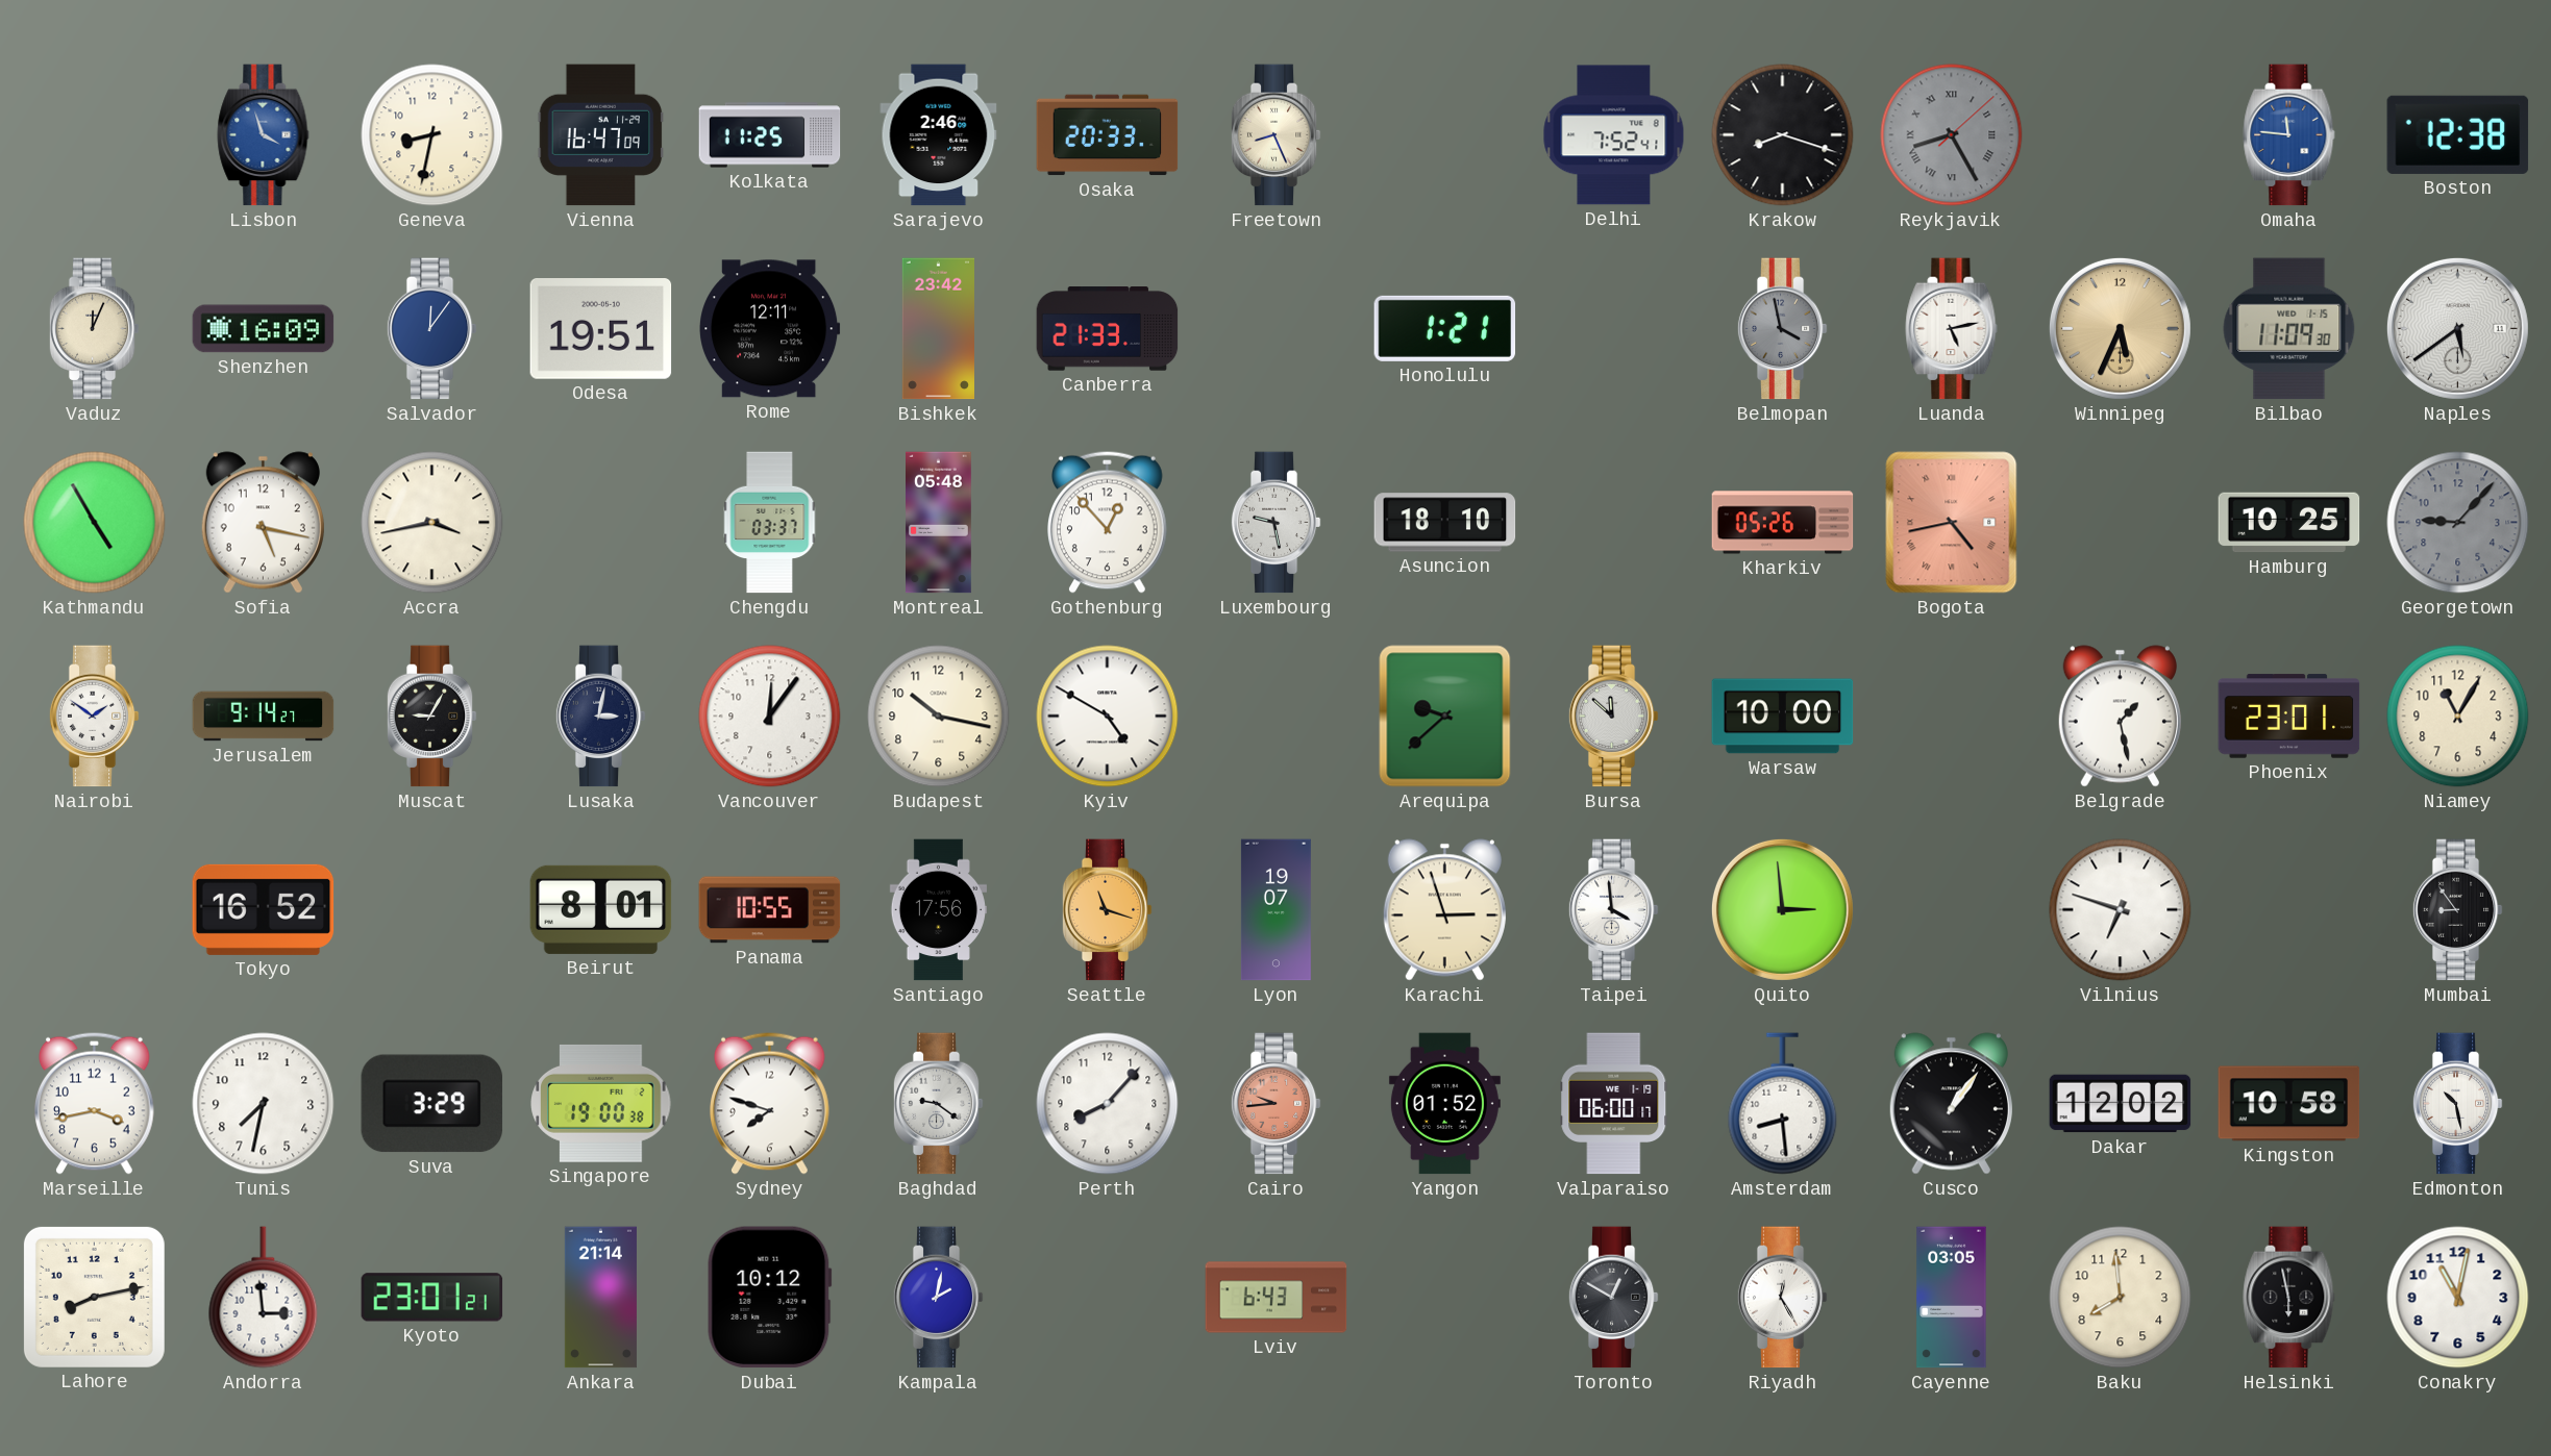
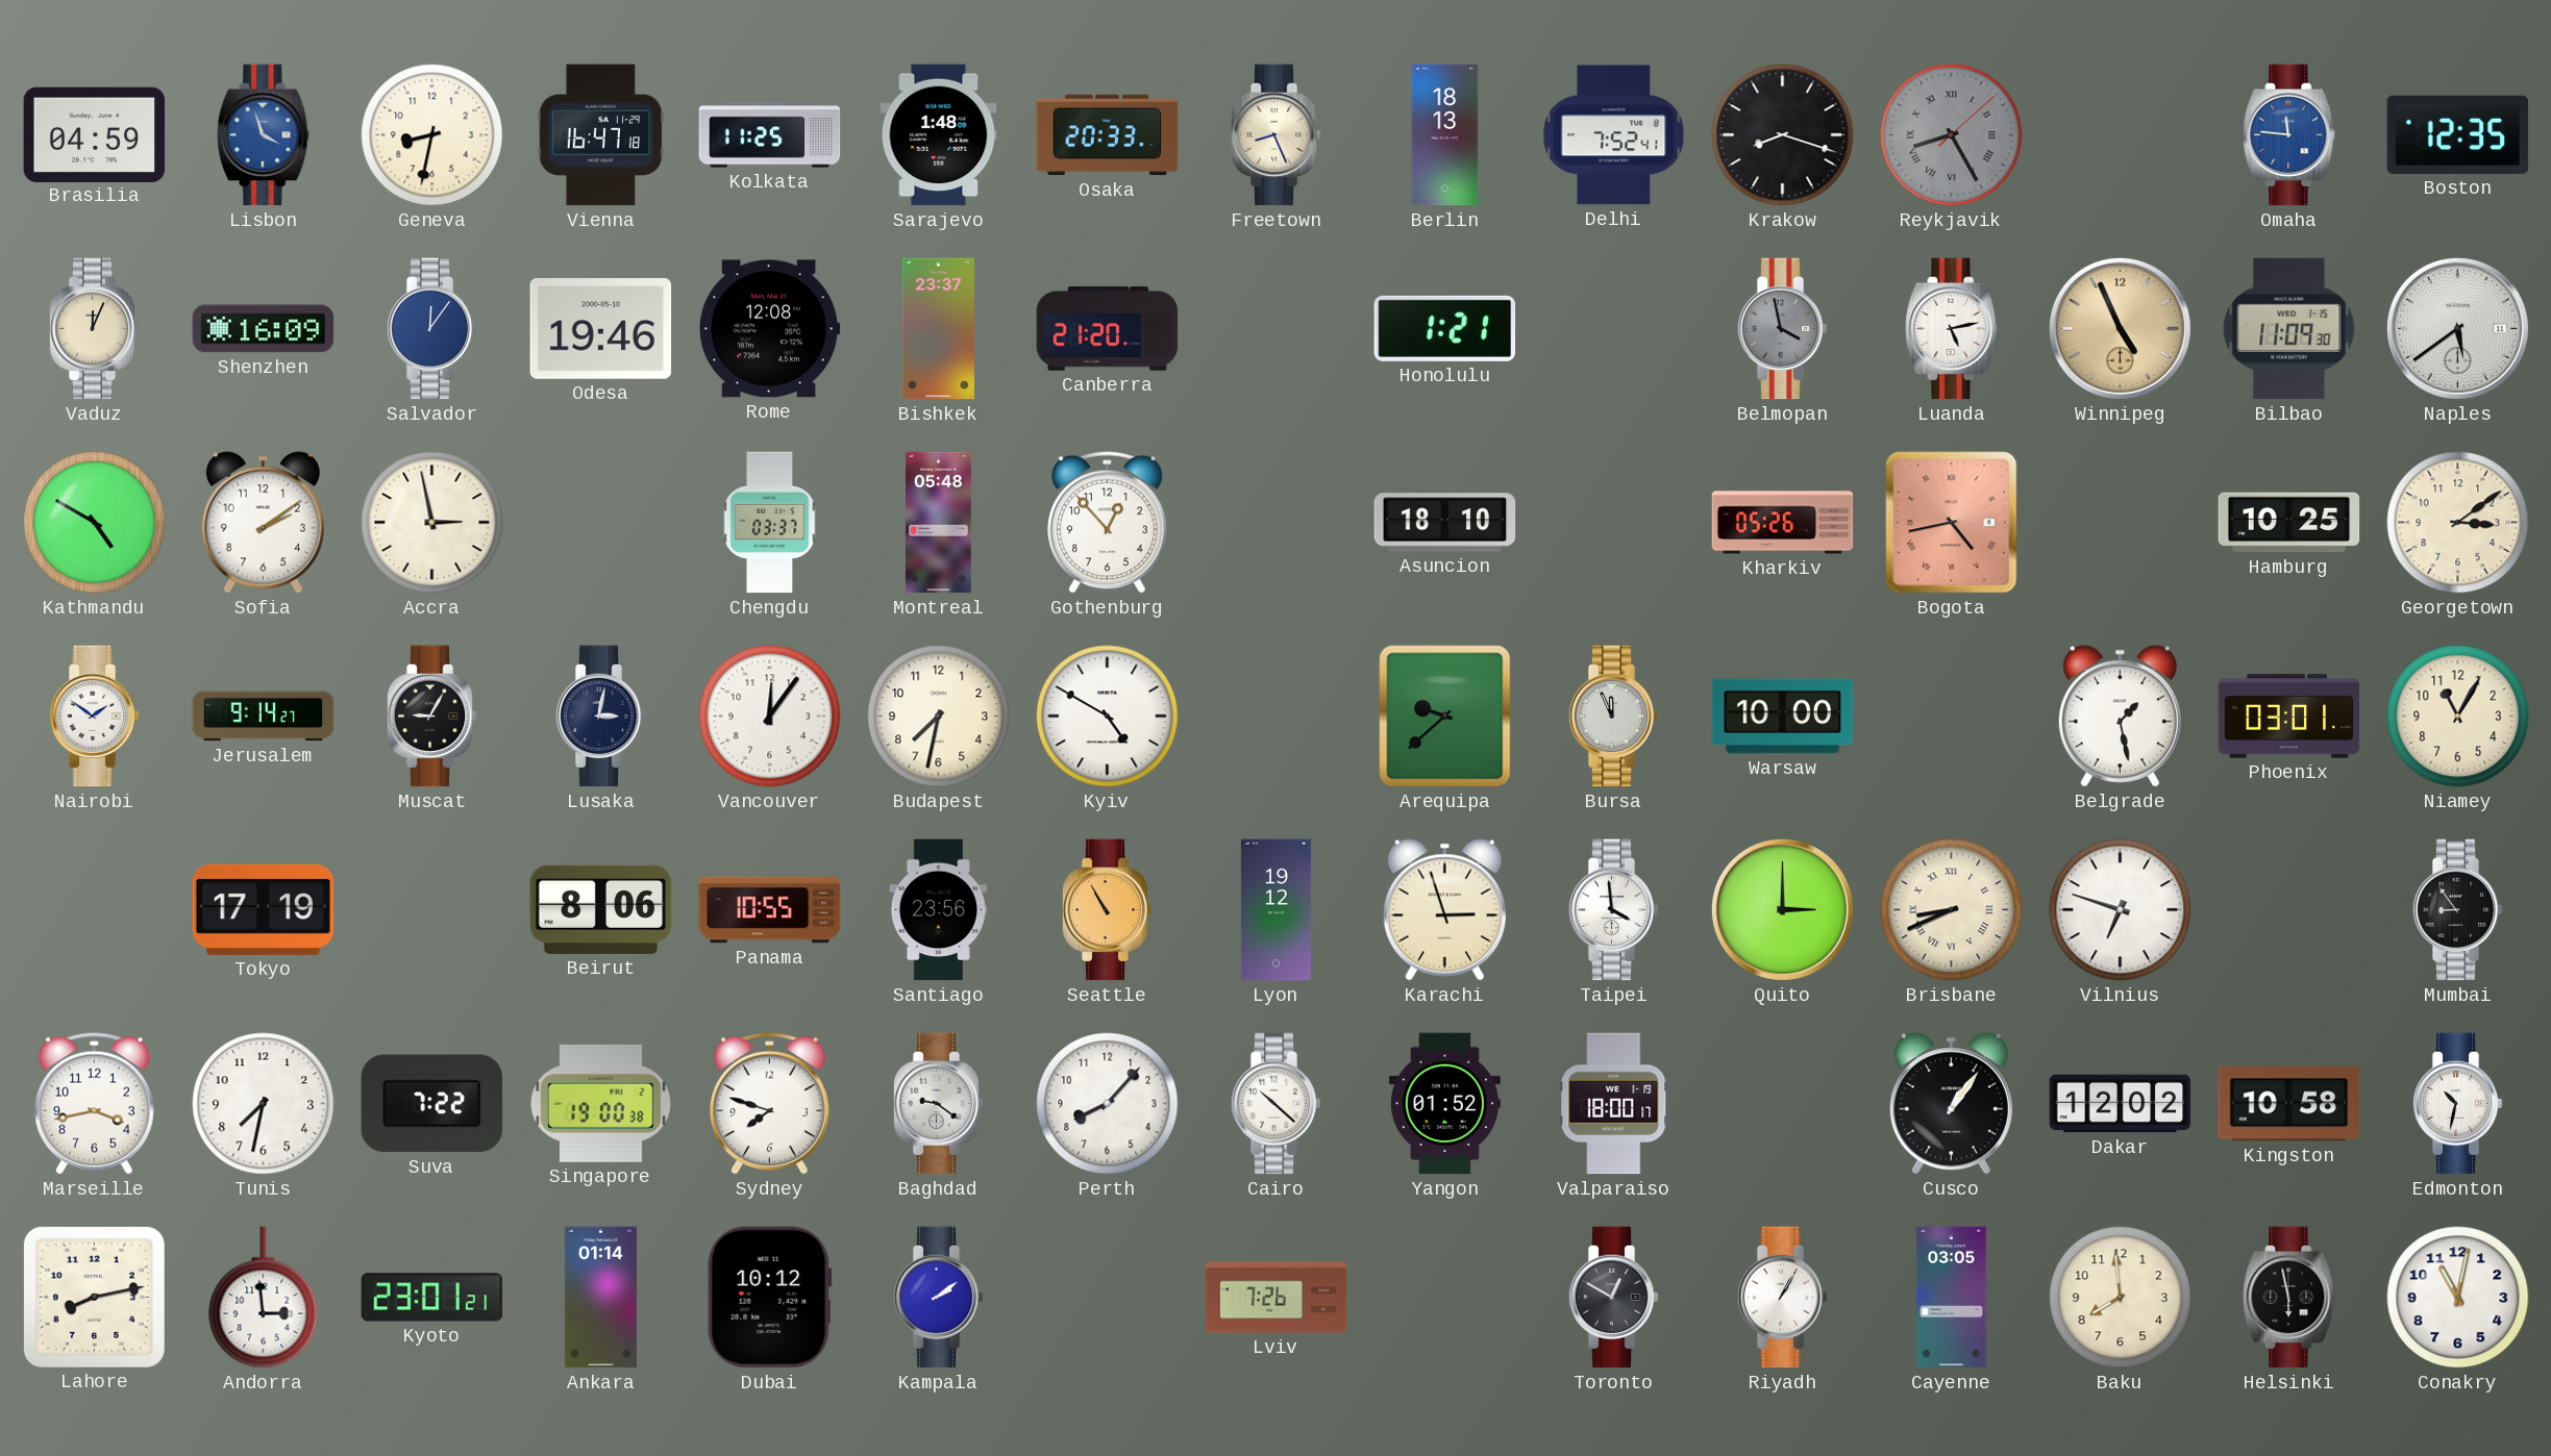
Brasilia: none -> 04:59
Vienna: 16:47:09 -> 16:47:18
Sarajevo: 2:46 -> 1:48
Berlin: none -> 18:13
Boston: 12:38 -> 12:35
Odesa: 19:51 -> 19:46
Rome: 12:11 -> 12:08
Bishkek: 23:42 -> 23:37
Canberra: 21:33 -> 21:20
Winnipeg: 5:34 -> 4:56
Kathmandu: 4:55 -> 4:50
Sofia: 5:17 -> 2:09
Accra: 3:43 -> 2:58
Luxembourg: 9:28 -> none
Georgetown: 9:07 -> 3:09
Georgetown dial: grey -> cream
Budapest: 10:17 -> 7:32
Bursa: 11:52 -> 11:56
Phoenix: 23:01 -> 03:01
Tokyo: 16:52 -> 17:19
Beirut: 8:01 -> 8:06
Santiago: 17:56 -> 23:56
Seattle: 11:18 -> 10:55
Lyon: 19:07 -> 19:12
Quito: 2:59 -> 3:00
Brisbane: none -> 8:41
Suva: 3:29 -> 7:22
Cairo: 9:44 -> 10:22
Cairo dial: salmon -> white
Valparaiso: 06:00 -> 18:00
Amsterdam: 8:29 -> none
Edmonton: 10:28 -> 10:32
Ankara: 21:14 -> 01:14
Kampala: 2:02 -> 2:09
Lviv: 6:43 -> 7:26
Riyadh: 12:25 -> 1:05
